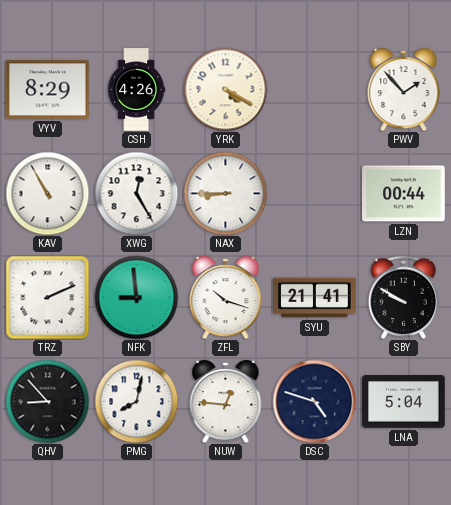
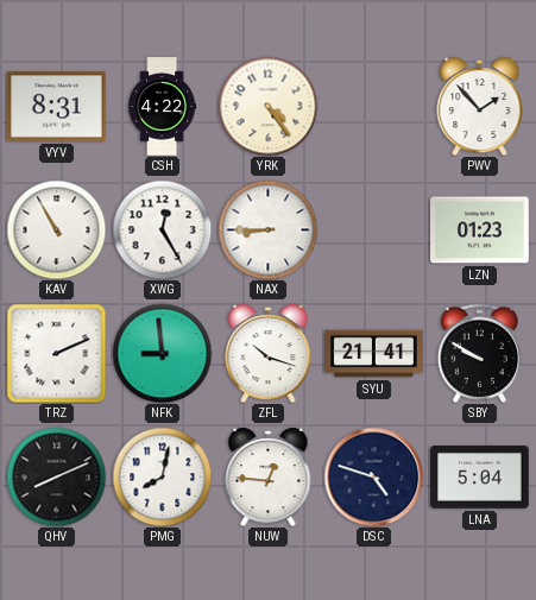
VYV: 8:29 -> 8:31
CSH: 4:26 -> 4:22
YRK: 4:20 -> 4:24
LZN: 00:44 -> 01:23
QHV: 8:53 -> 8:11
